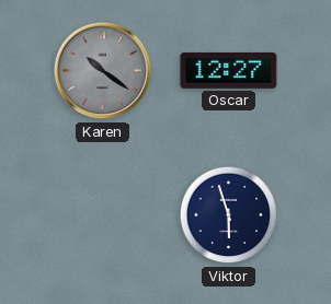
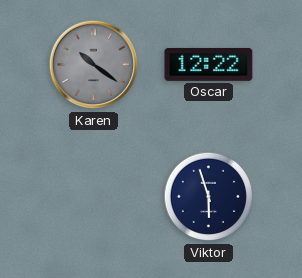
Oscar: 12:27 -> 12:22
